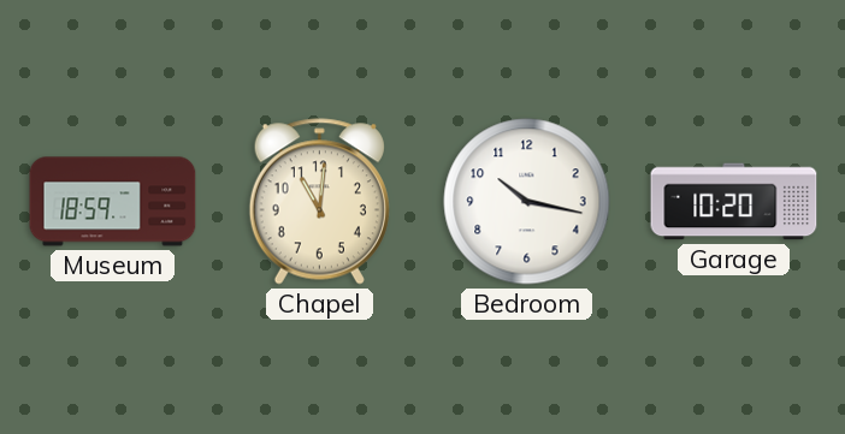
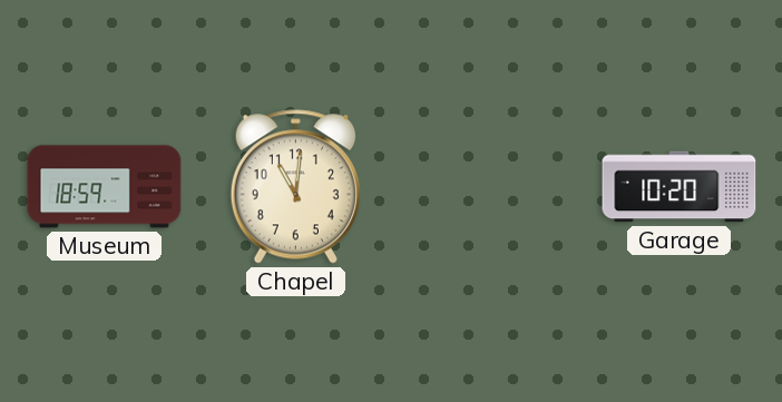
Bedroom: 10:17 -> none
